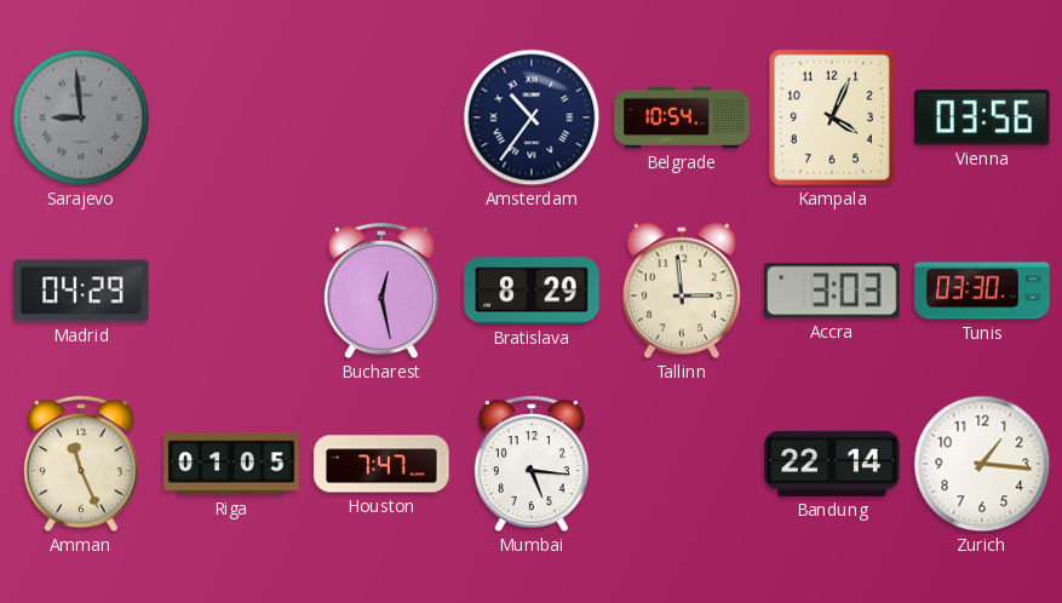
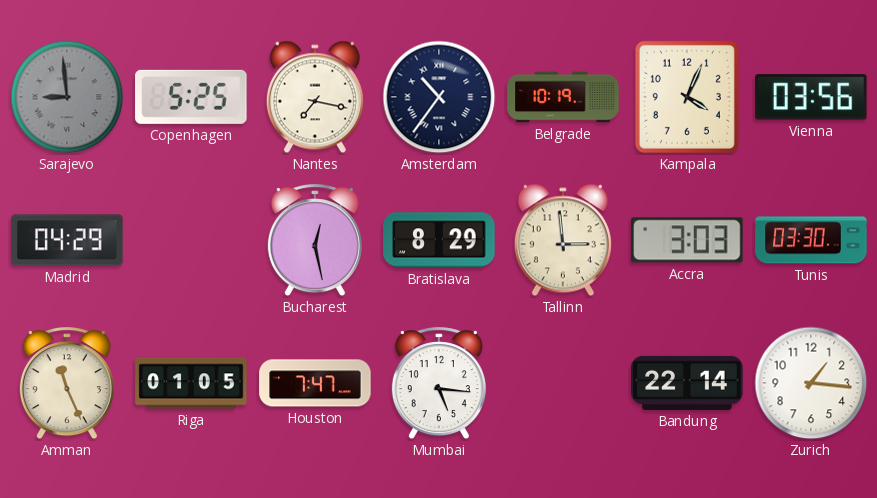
Copenhagen: none -> 5:25
Nantes: none -> 7:17
Belgrade: 10:54 -> 10:19
